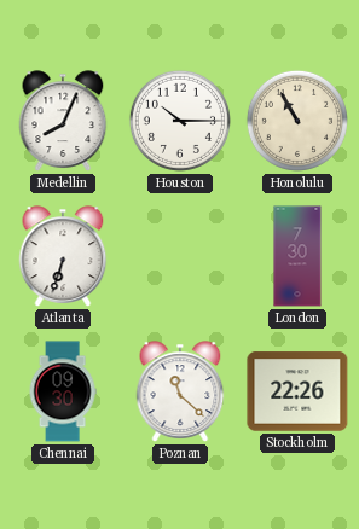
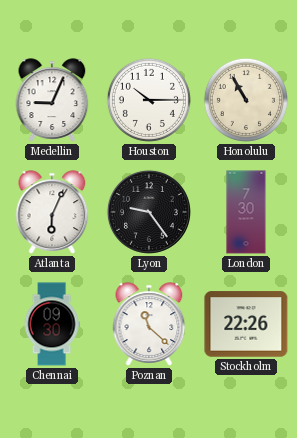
Medellin: 8:04 -> 9:04
Atlanta: 6:33 -> 6:04
Lyon: none -> 9:24
